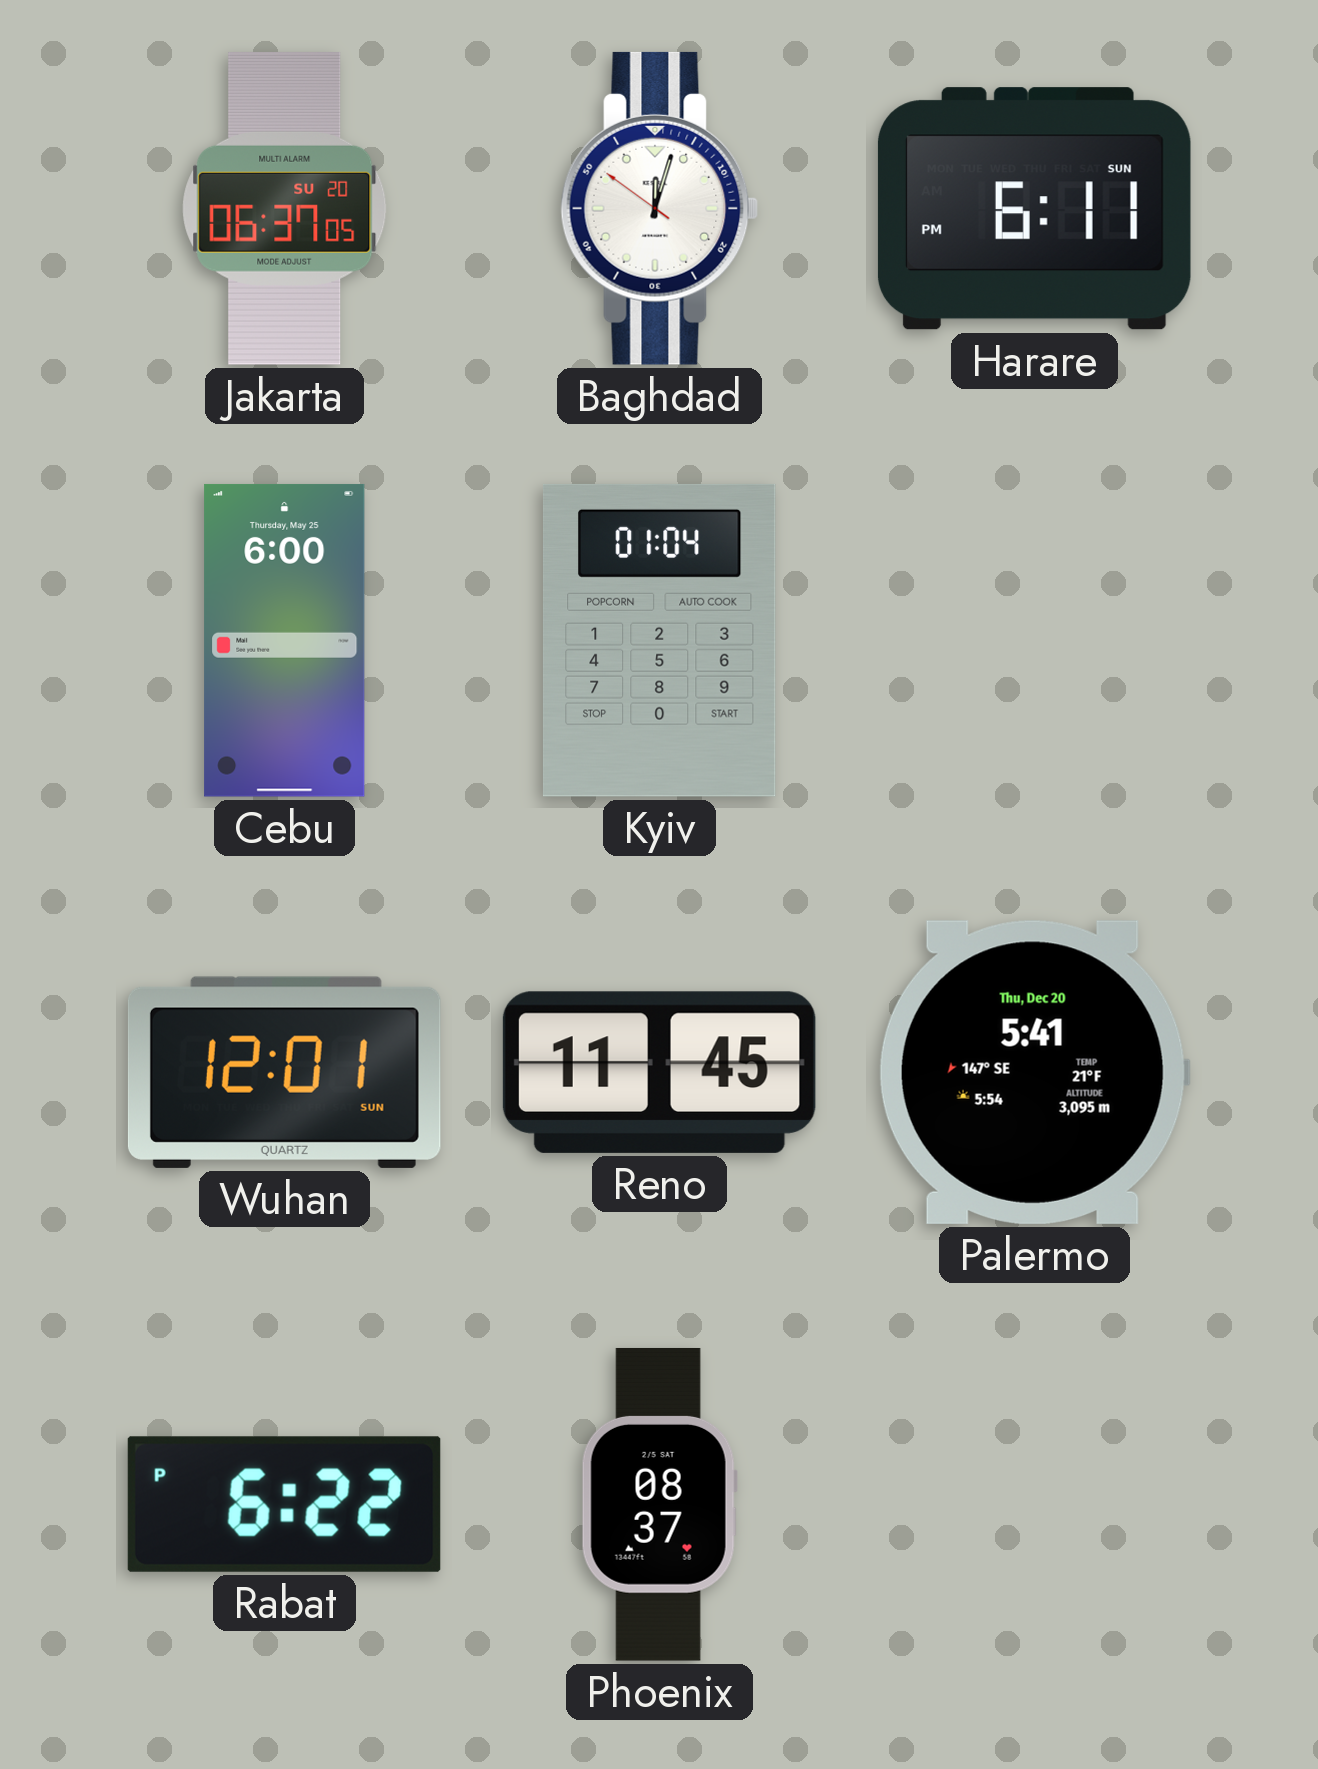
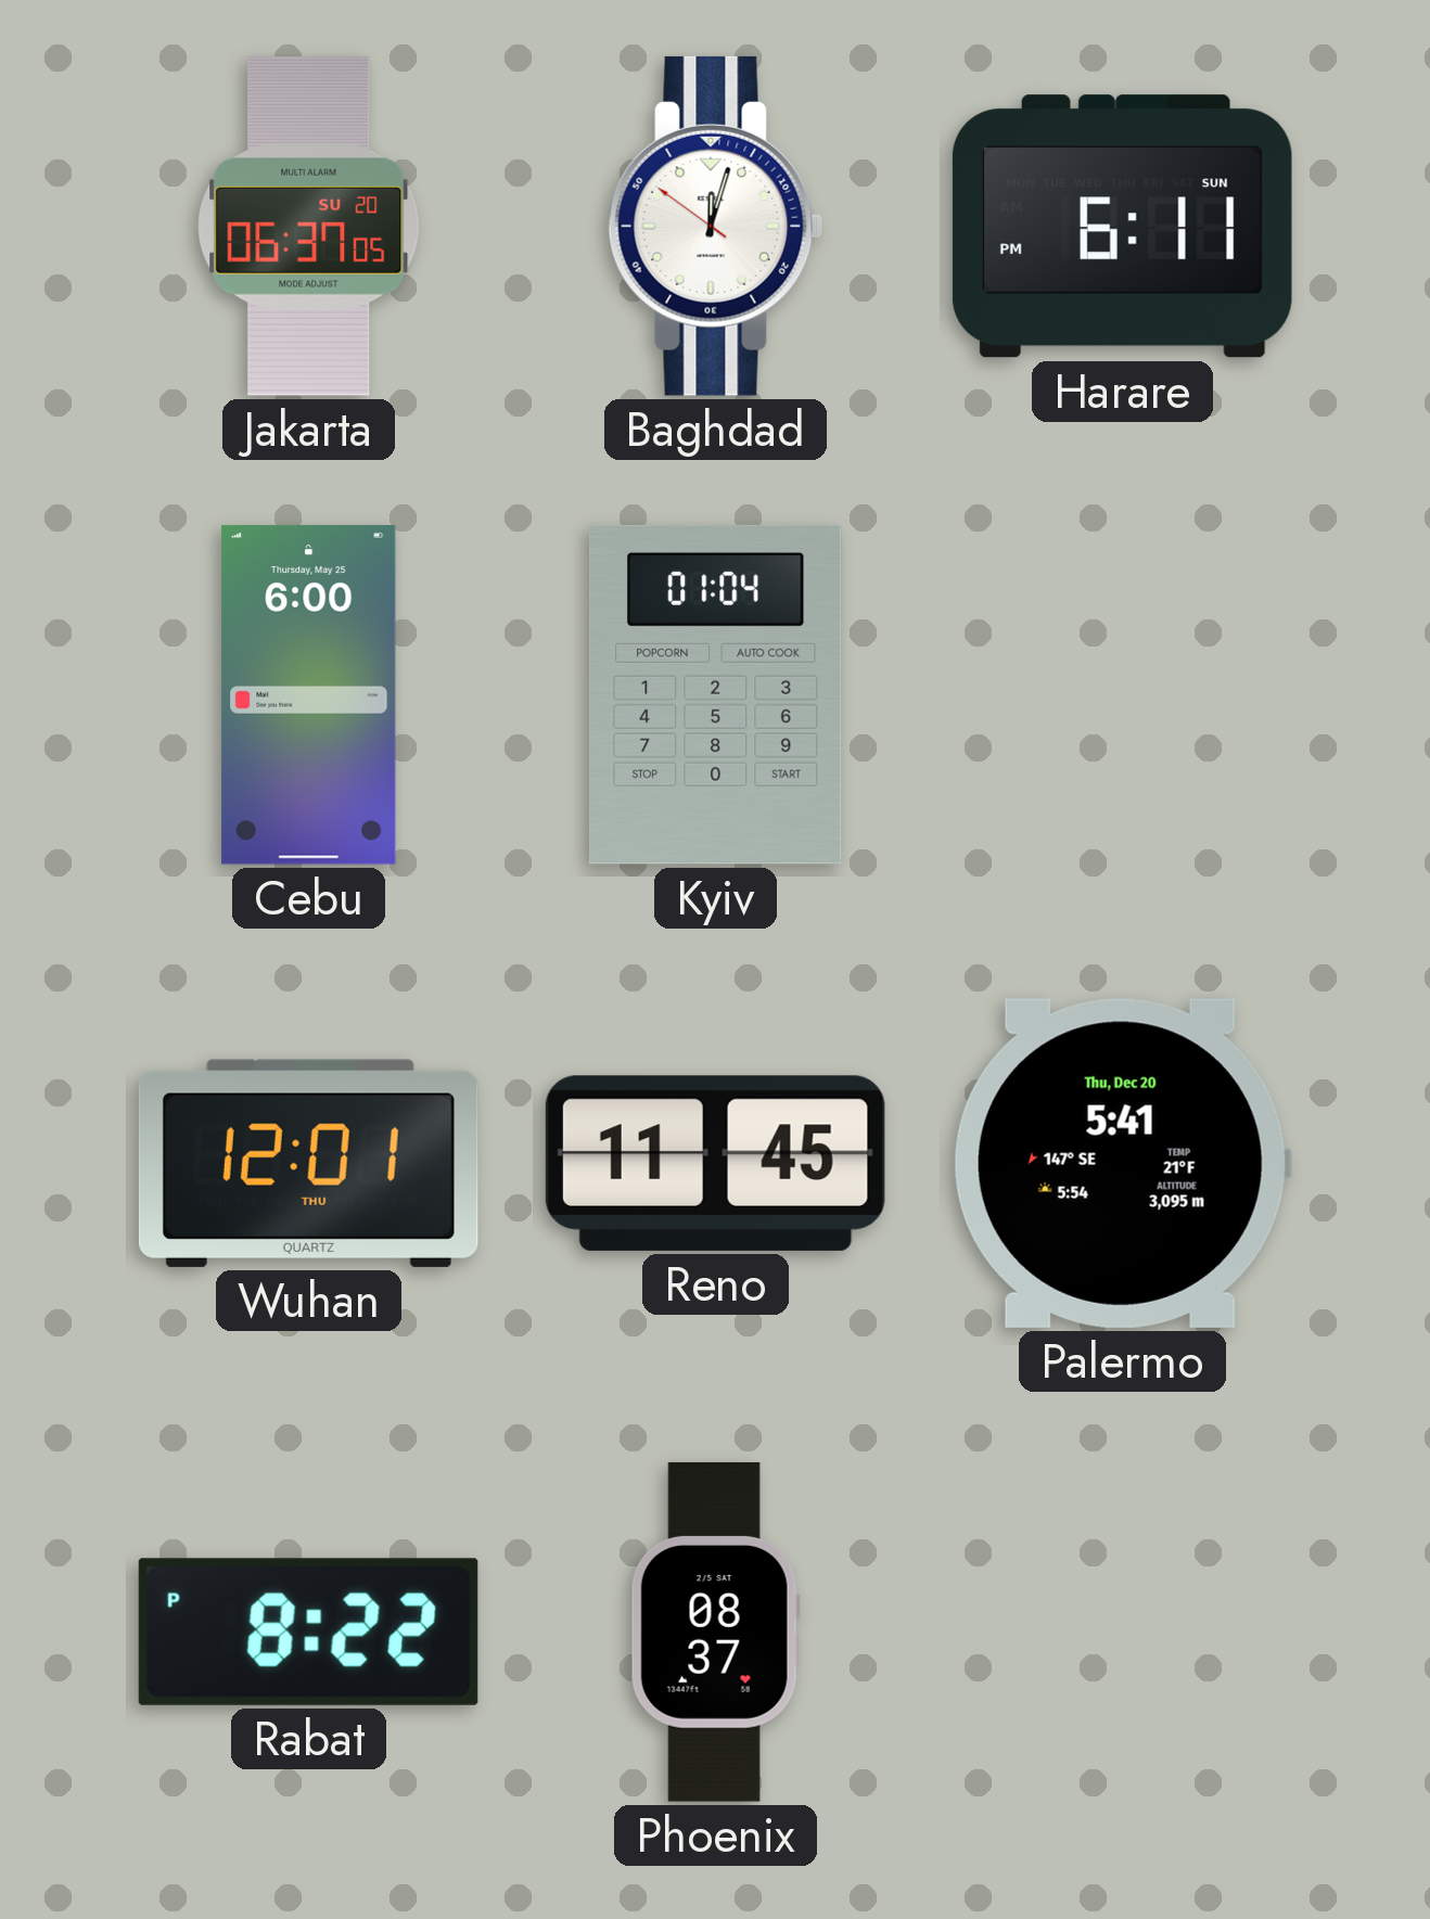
Wuhan date: SUN -> THU
Rabat: 6:22 -> 8:22
